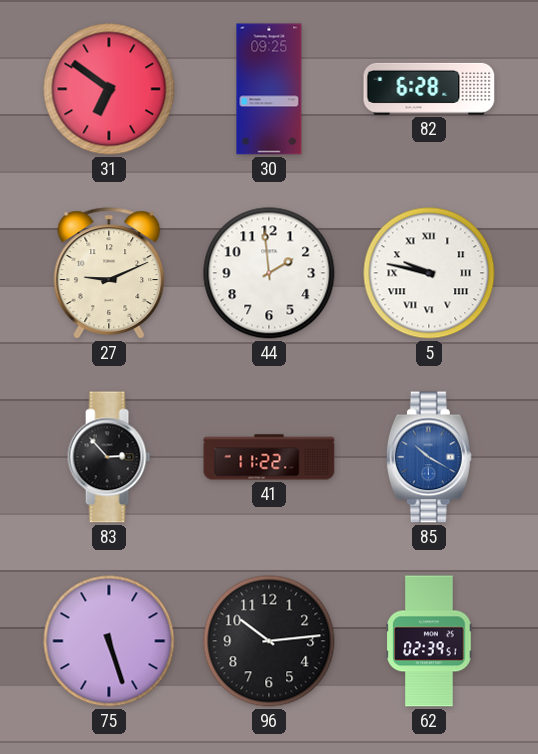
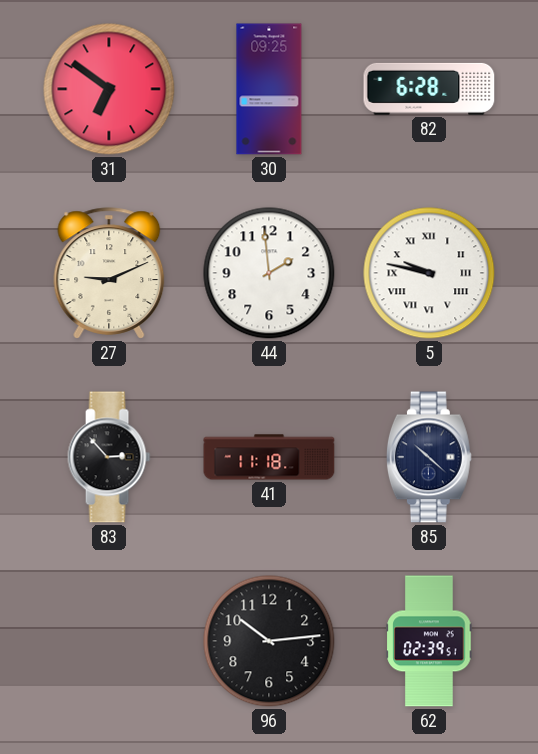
41: 11:22 -> 11:18
85: 10:20 -> 10:22
85 dial: blue -> navy
75: 5:27 -> none
